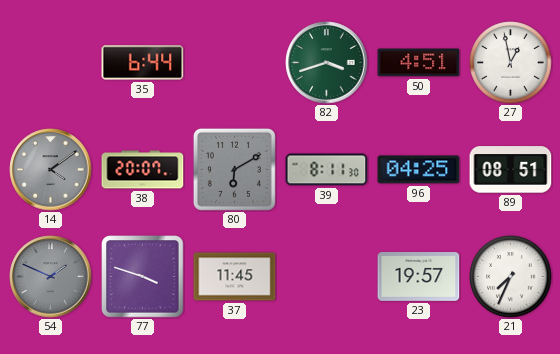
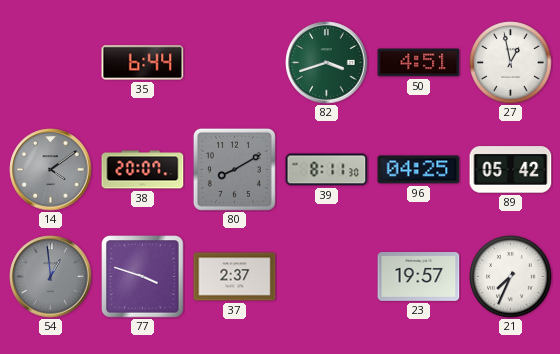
80: 6:10 -> 8:10
89: 08:51 -> 05:42
54: 1:49 -> 12:59
37: 11:45 -> 2:37
